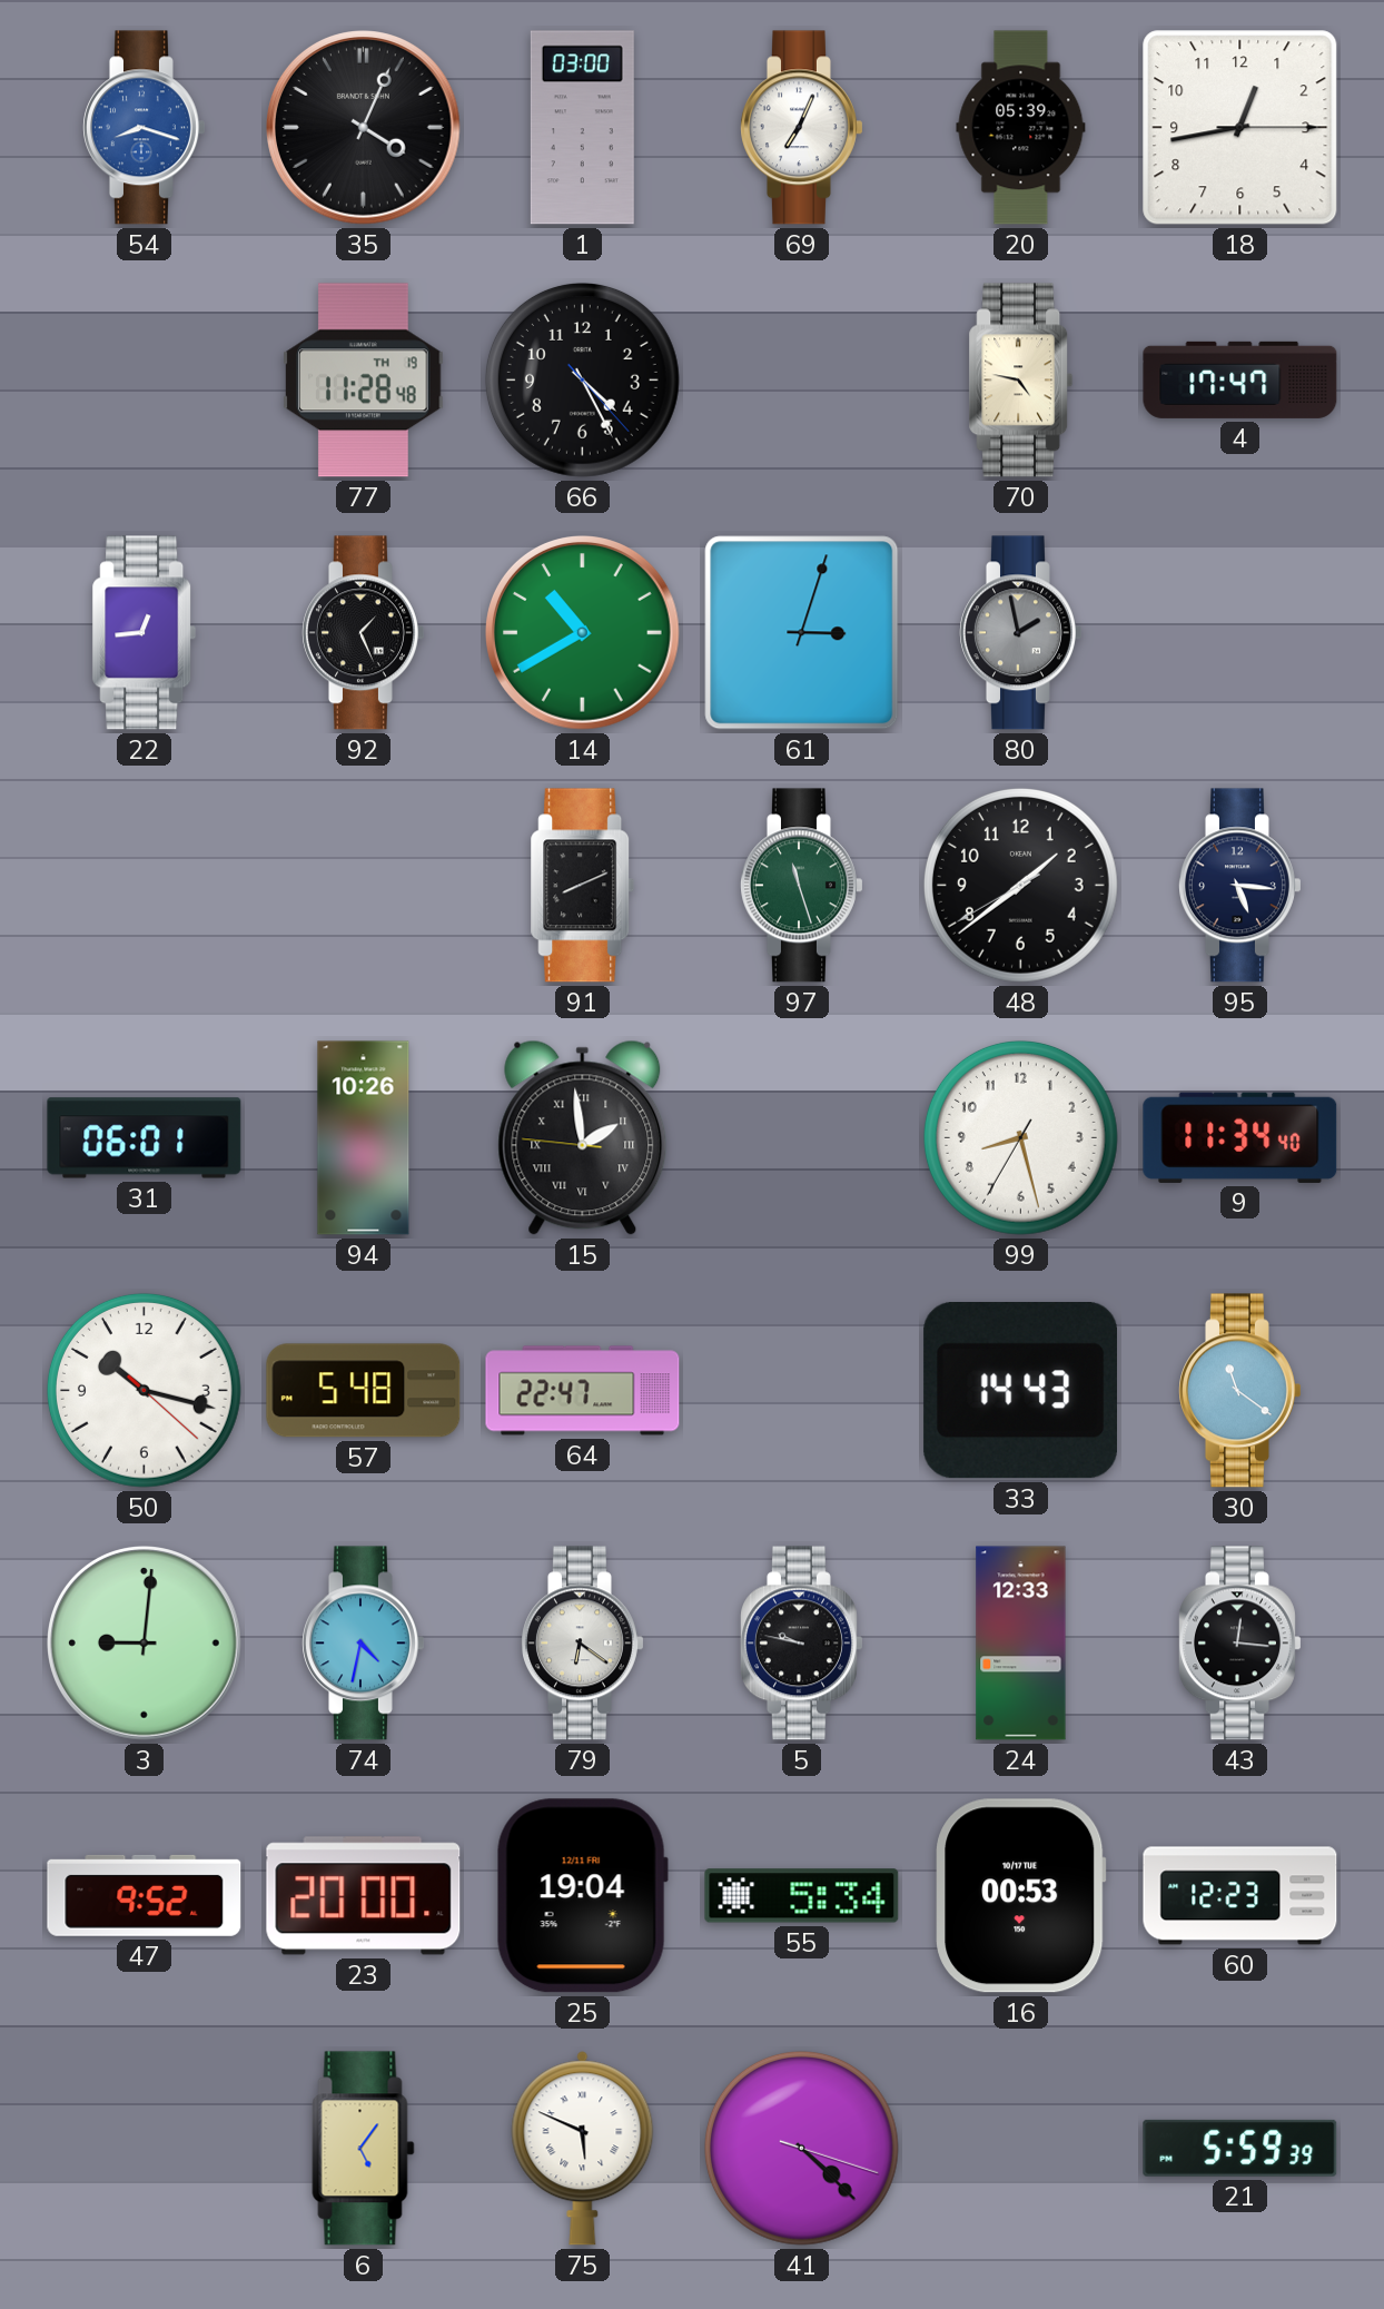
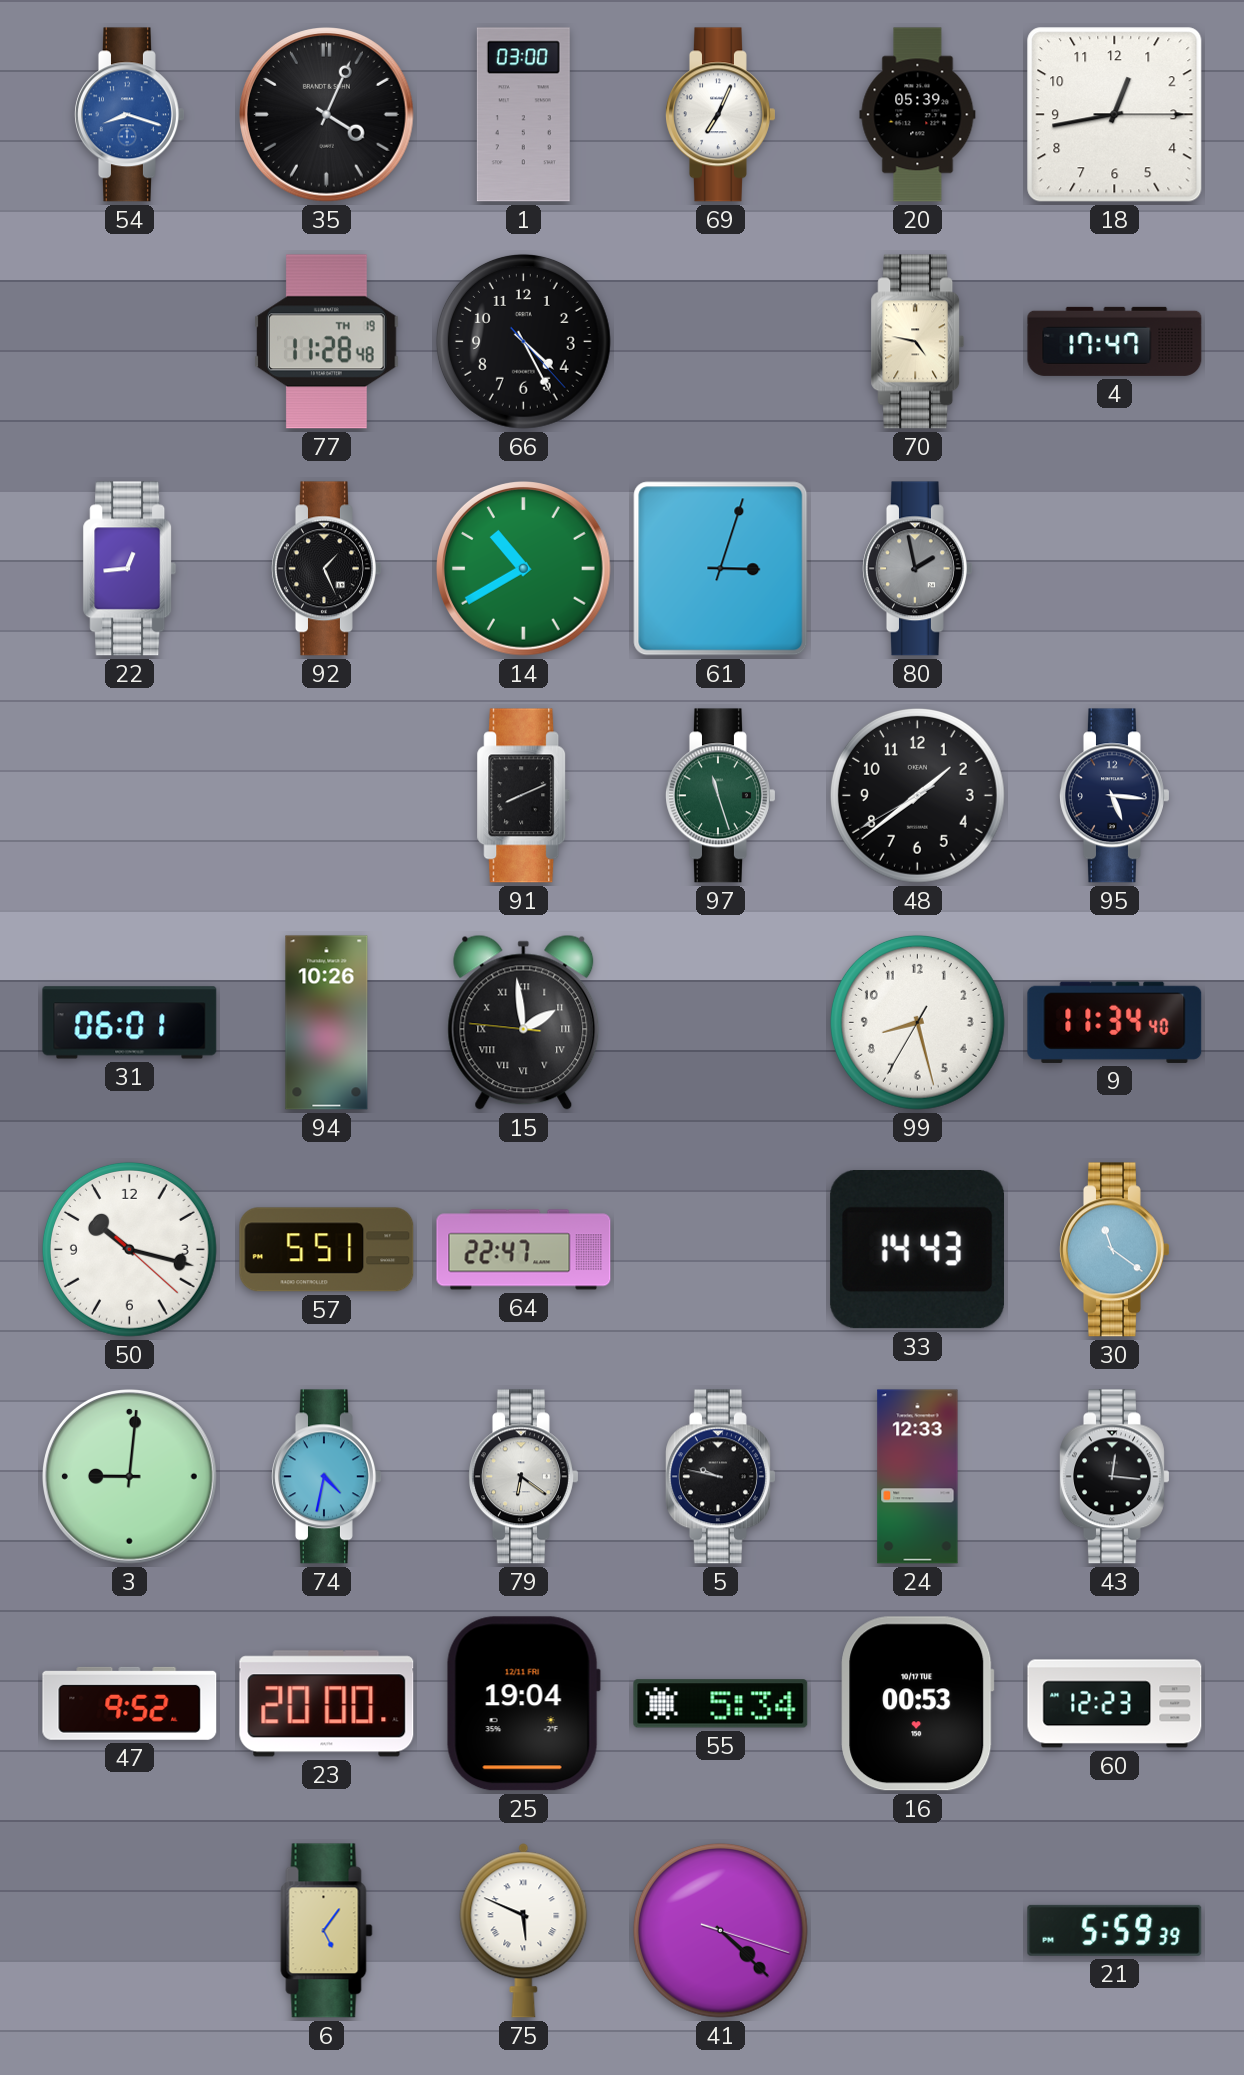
57: 5:48 -> 5:51
